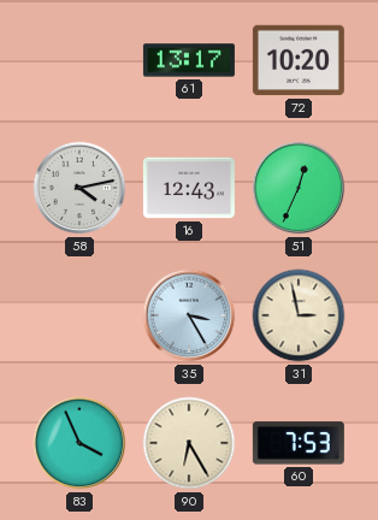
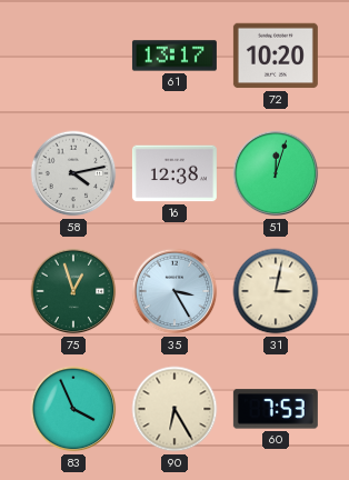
16: 12:43 -> 12:38
51: 12:34 -> 12:03
75: none -> 12:57
31: 2:58 -> 3:02
